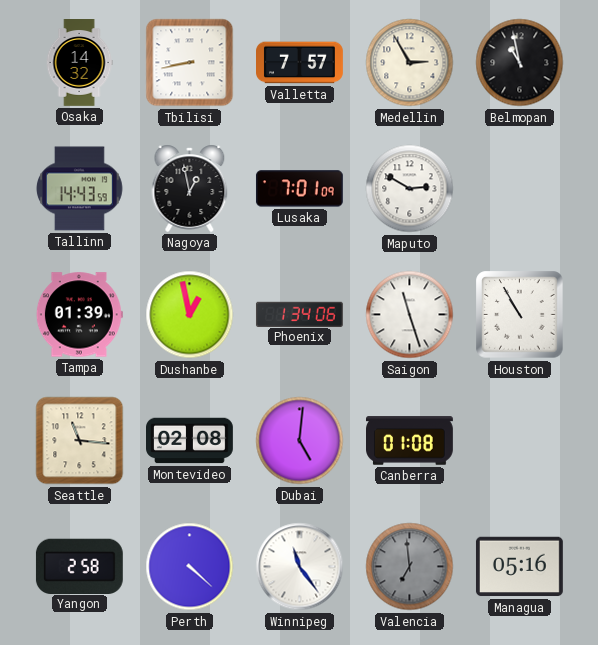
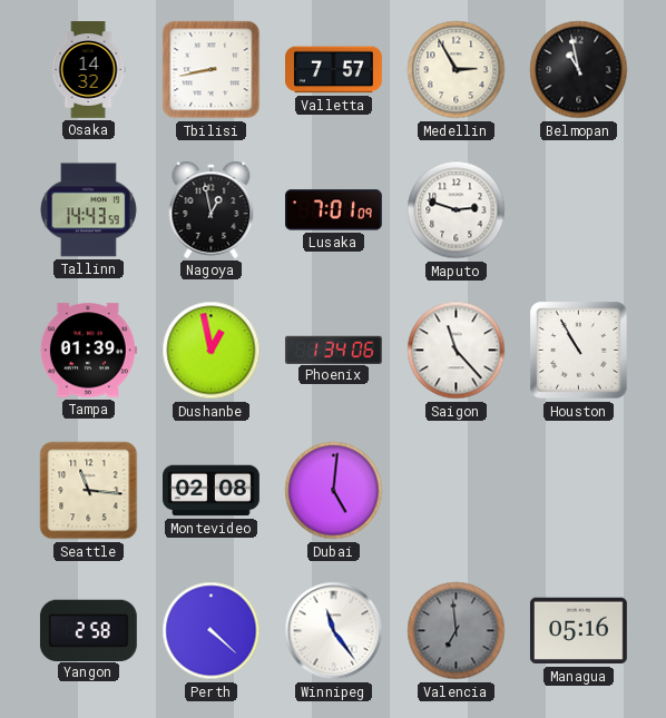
Maputo: 2:50 -> 2:48
Saigon: 11:27 -> 11:23
Canberra: 01:08 -> none
